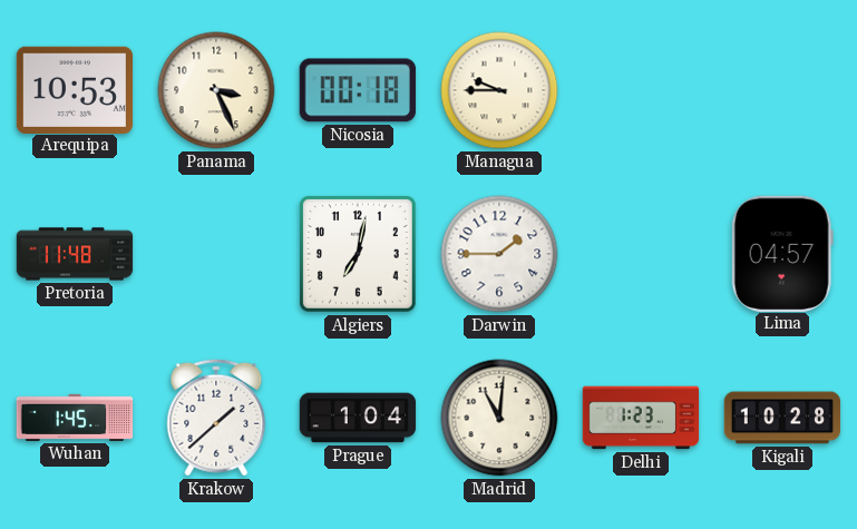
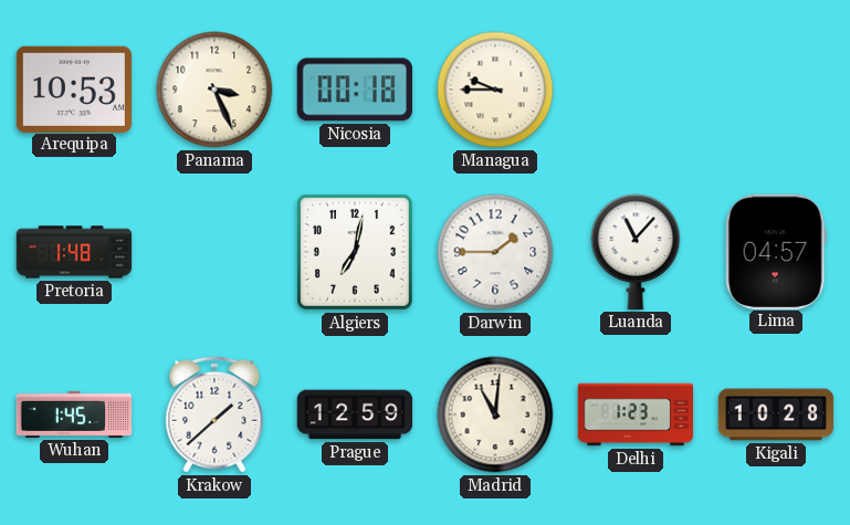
Pretoria: 11:48 -> 1:48
Luanda: none -> 11:07
Prague: 1:04 -> 12:59
